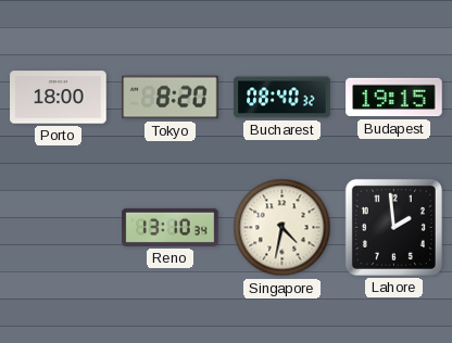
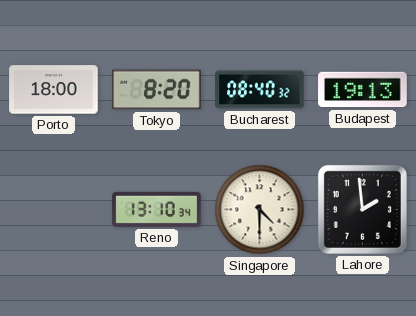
Budapest: 19:15 -> 19:13
Singapore: 4:32 -> 4:30
